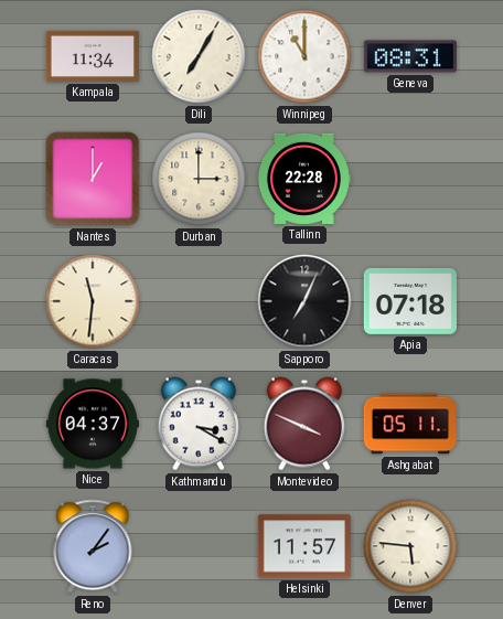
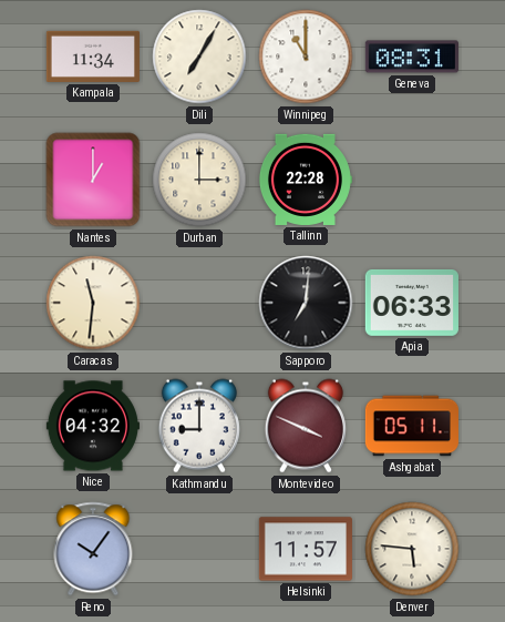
Sapporo: 7:04 -> 7:01
Apia: 07:18 -> 06:33
Nice: 04:37 -> 04:32
Kathmandu: 3:20 -> 9:00
Reno: 2:06 -> 10:06
